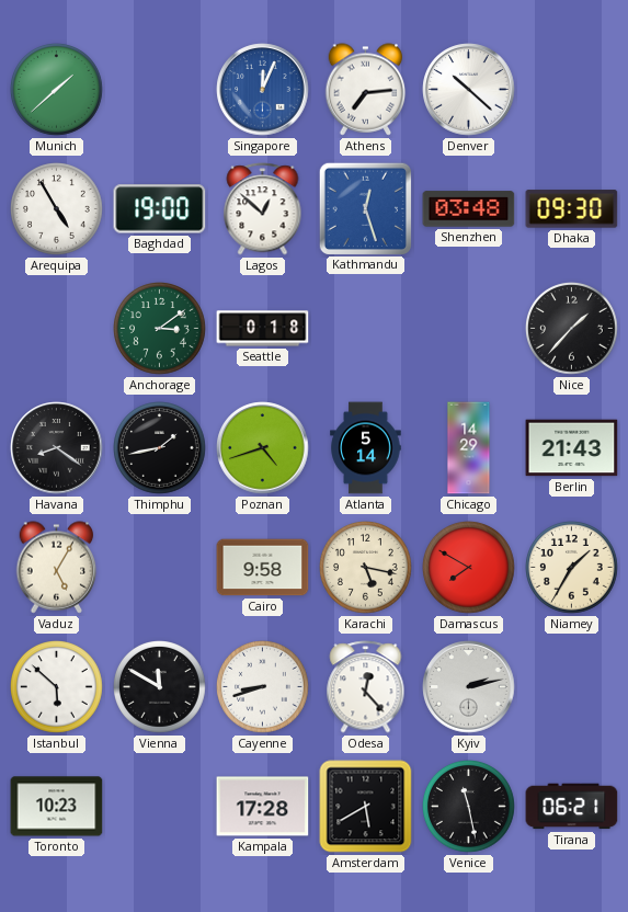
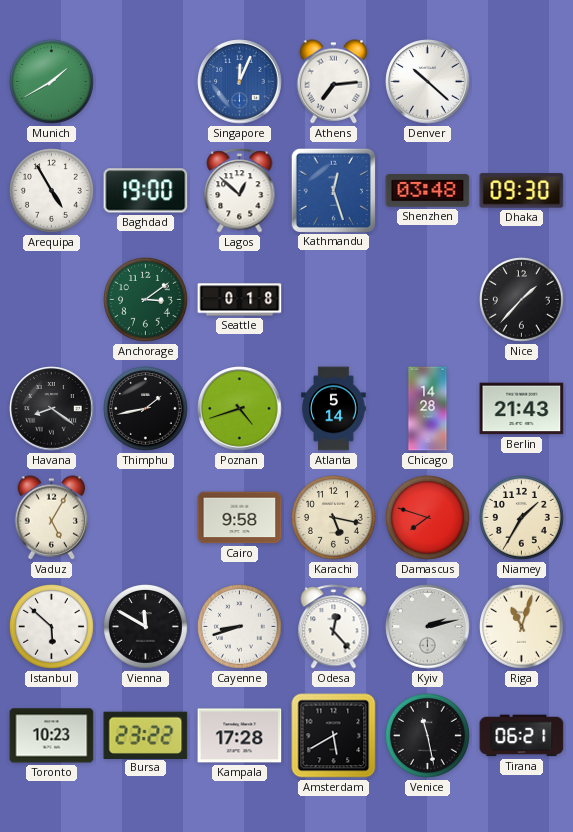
Munich: 1:38 -> 1:40
Chicago: 14:29 -> 14:28
Damascus: 7:50 -> 7:48
Riga: none -> 11:03
Bursa: none -> 23:22
